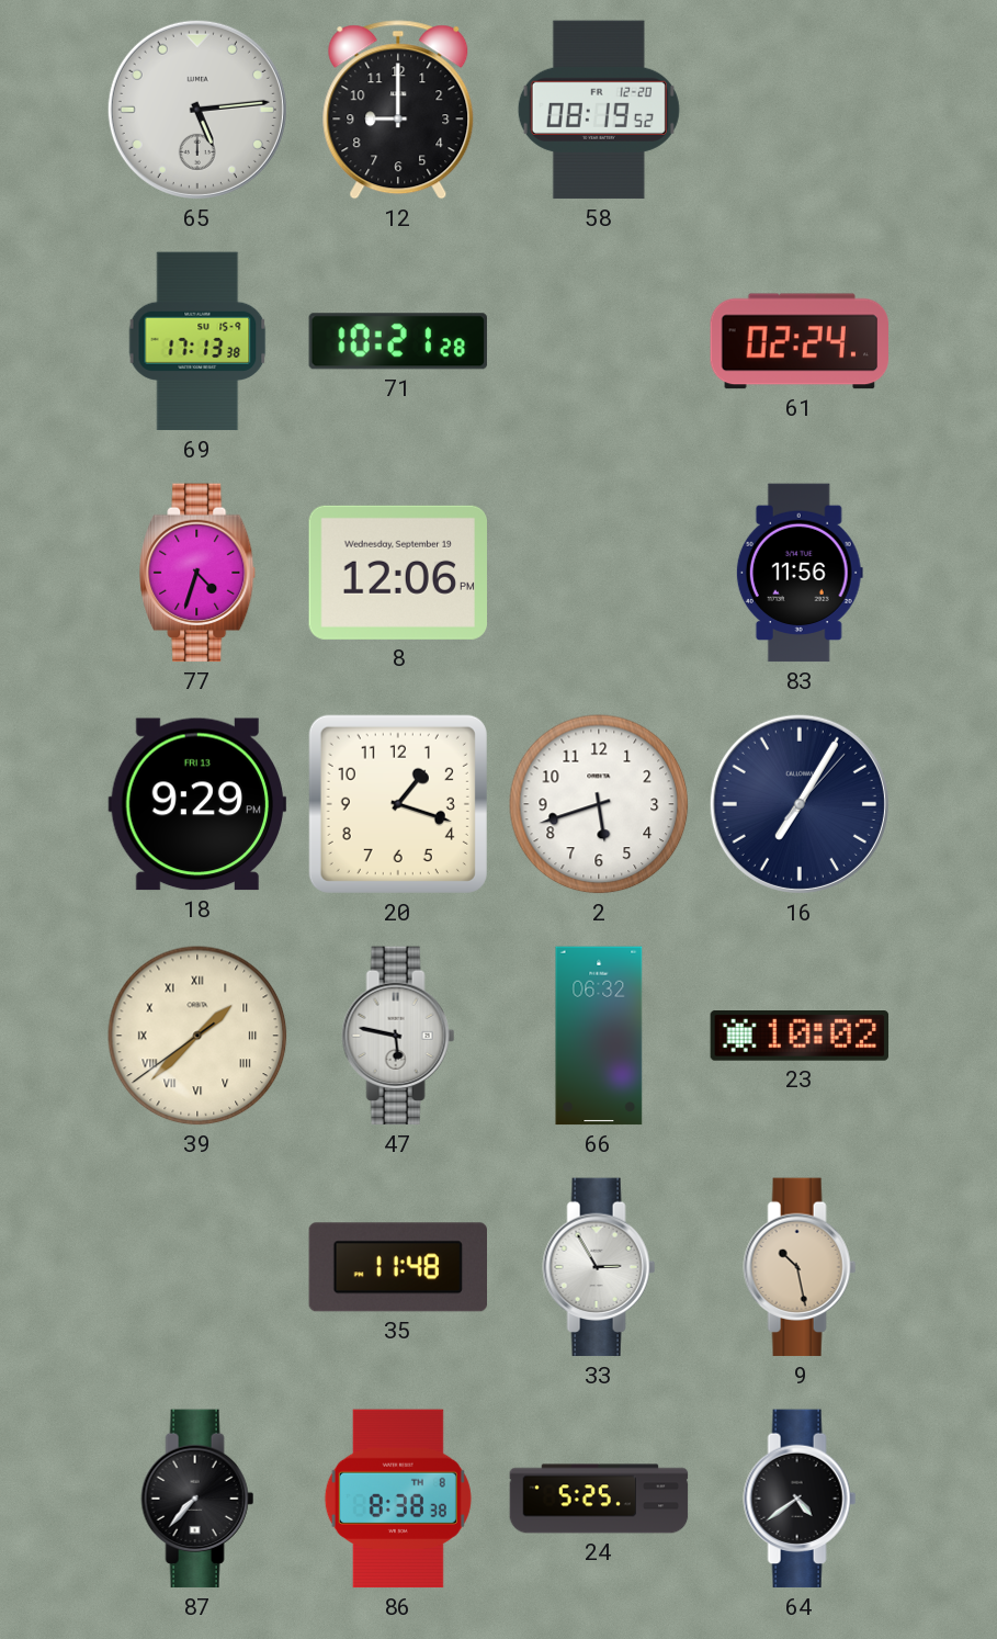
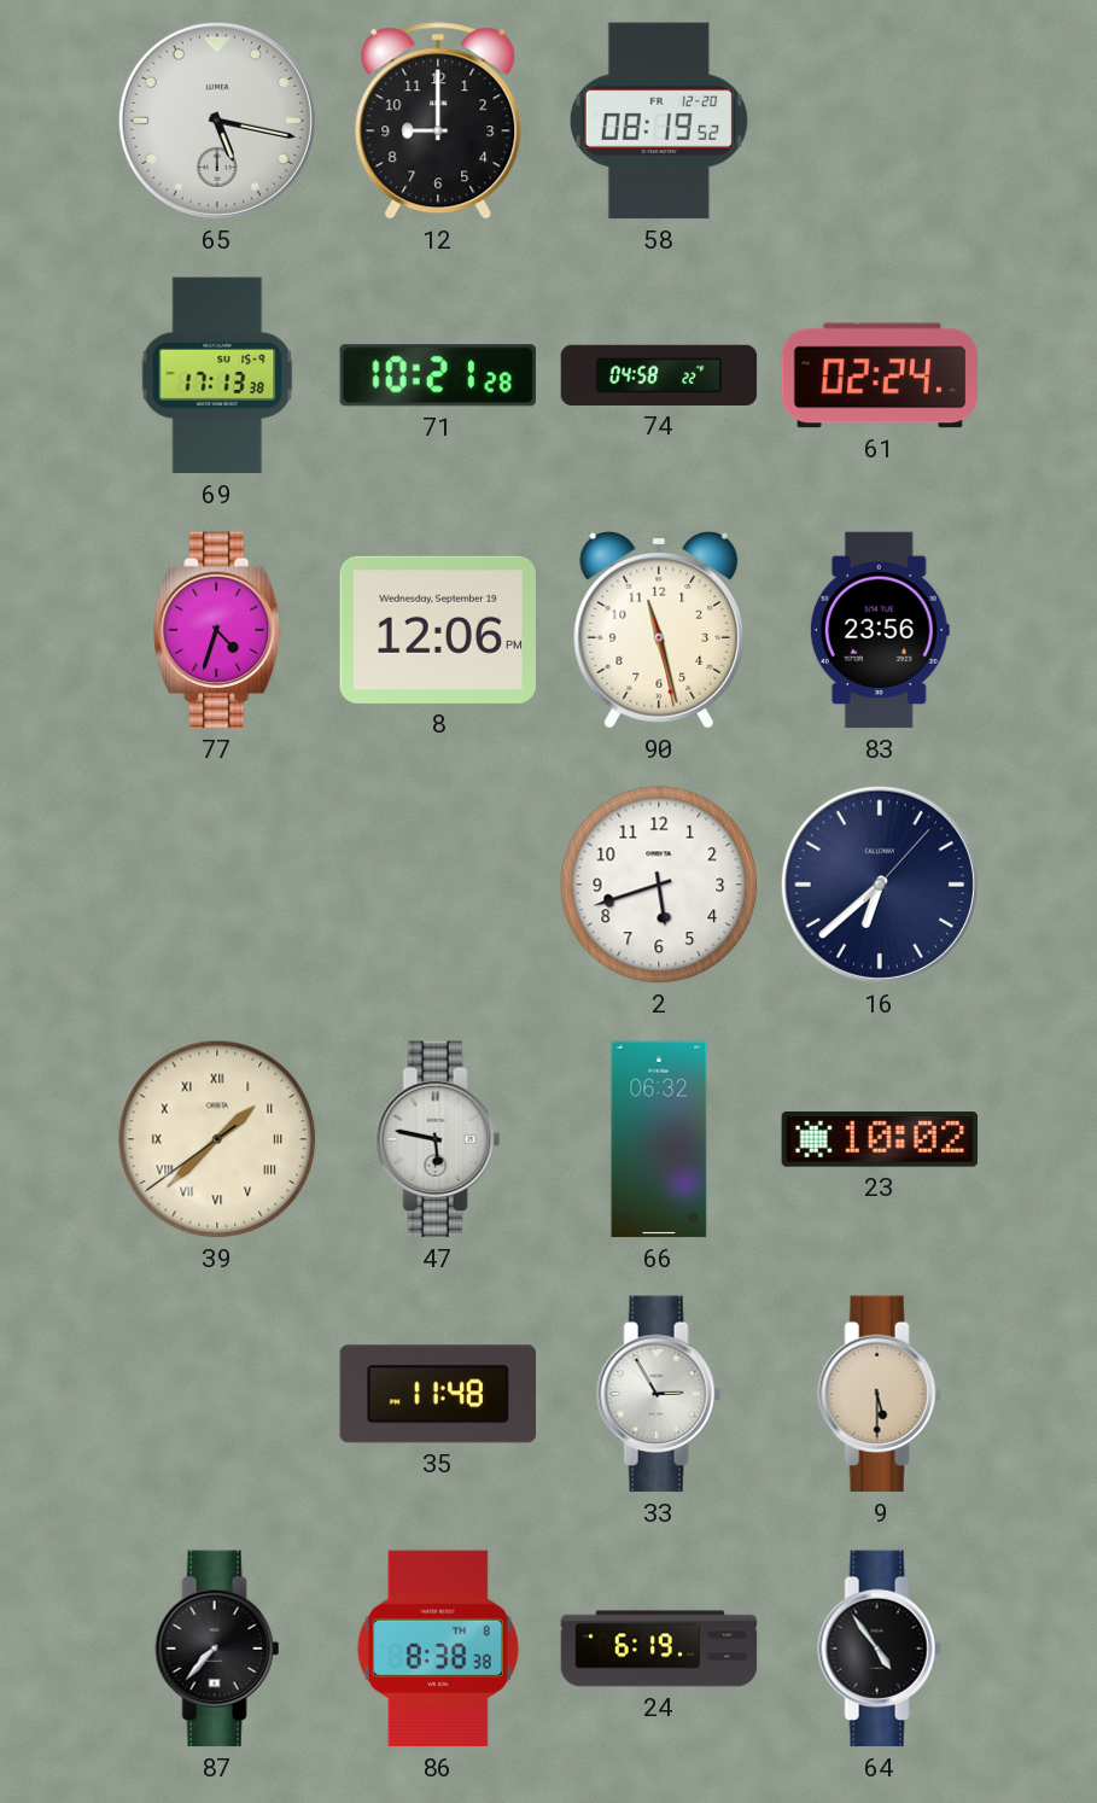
65: 5:14 -> 5:17
74: none -> 04:58
90: none -> 11:27
83: 11:56 -> 23:56
18: 9:29 -> none
20: 1:18 -> none
16: 7:05 -> 6:38
9: 10:28 -> 5:30
24: 5:25 -> 6:19
64: 4:39 -> 4:54
